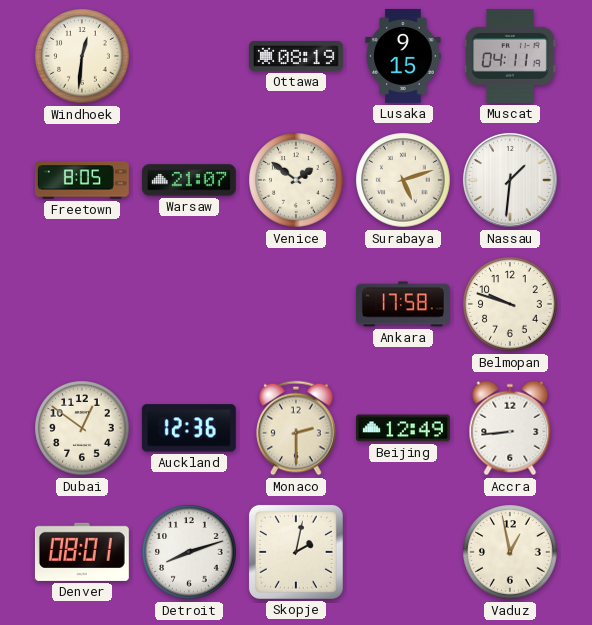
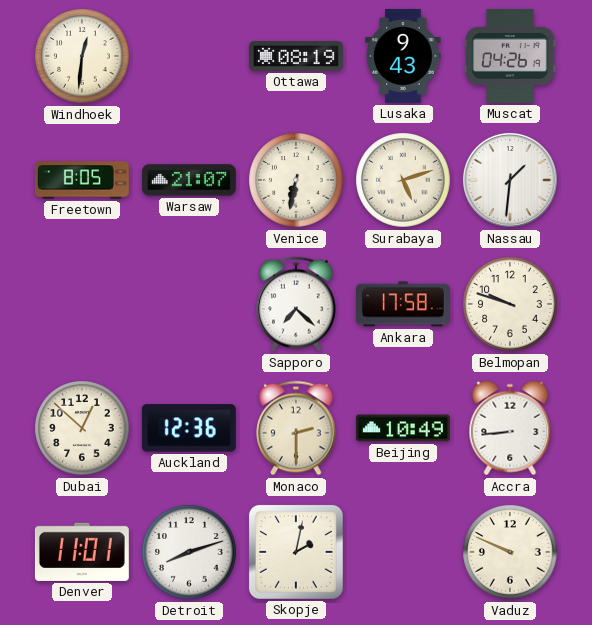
Lusaka: 9:15 -> 9:43
Muscat: 04:11 -> 04:26
Venice: 1:51 -> 6:32
Sapporo: none -> 7:22
Dubai: 12:51 -> 12:52
Beijing: 12:49 -> 10:49
Denver: 08:01 -> 11:01
Vaduz: 12:58 -> 9:49
